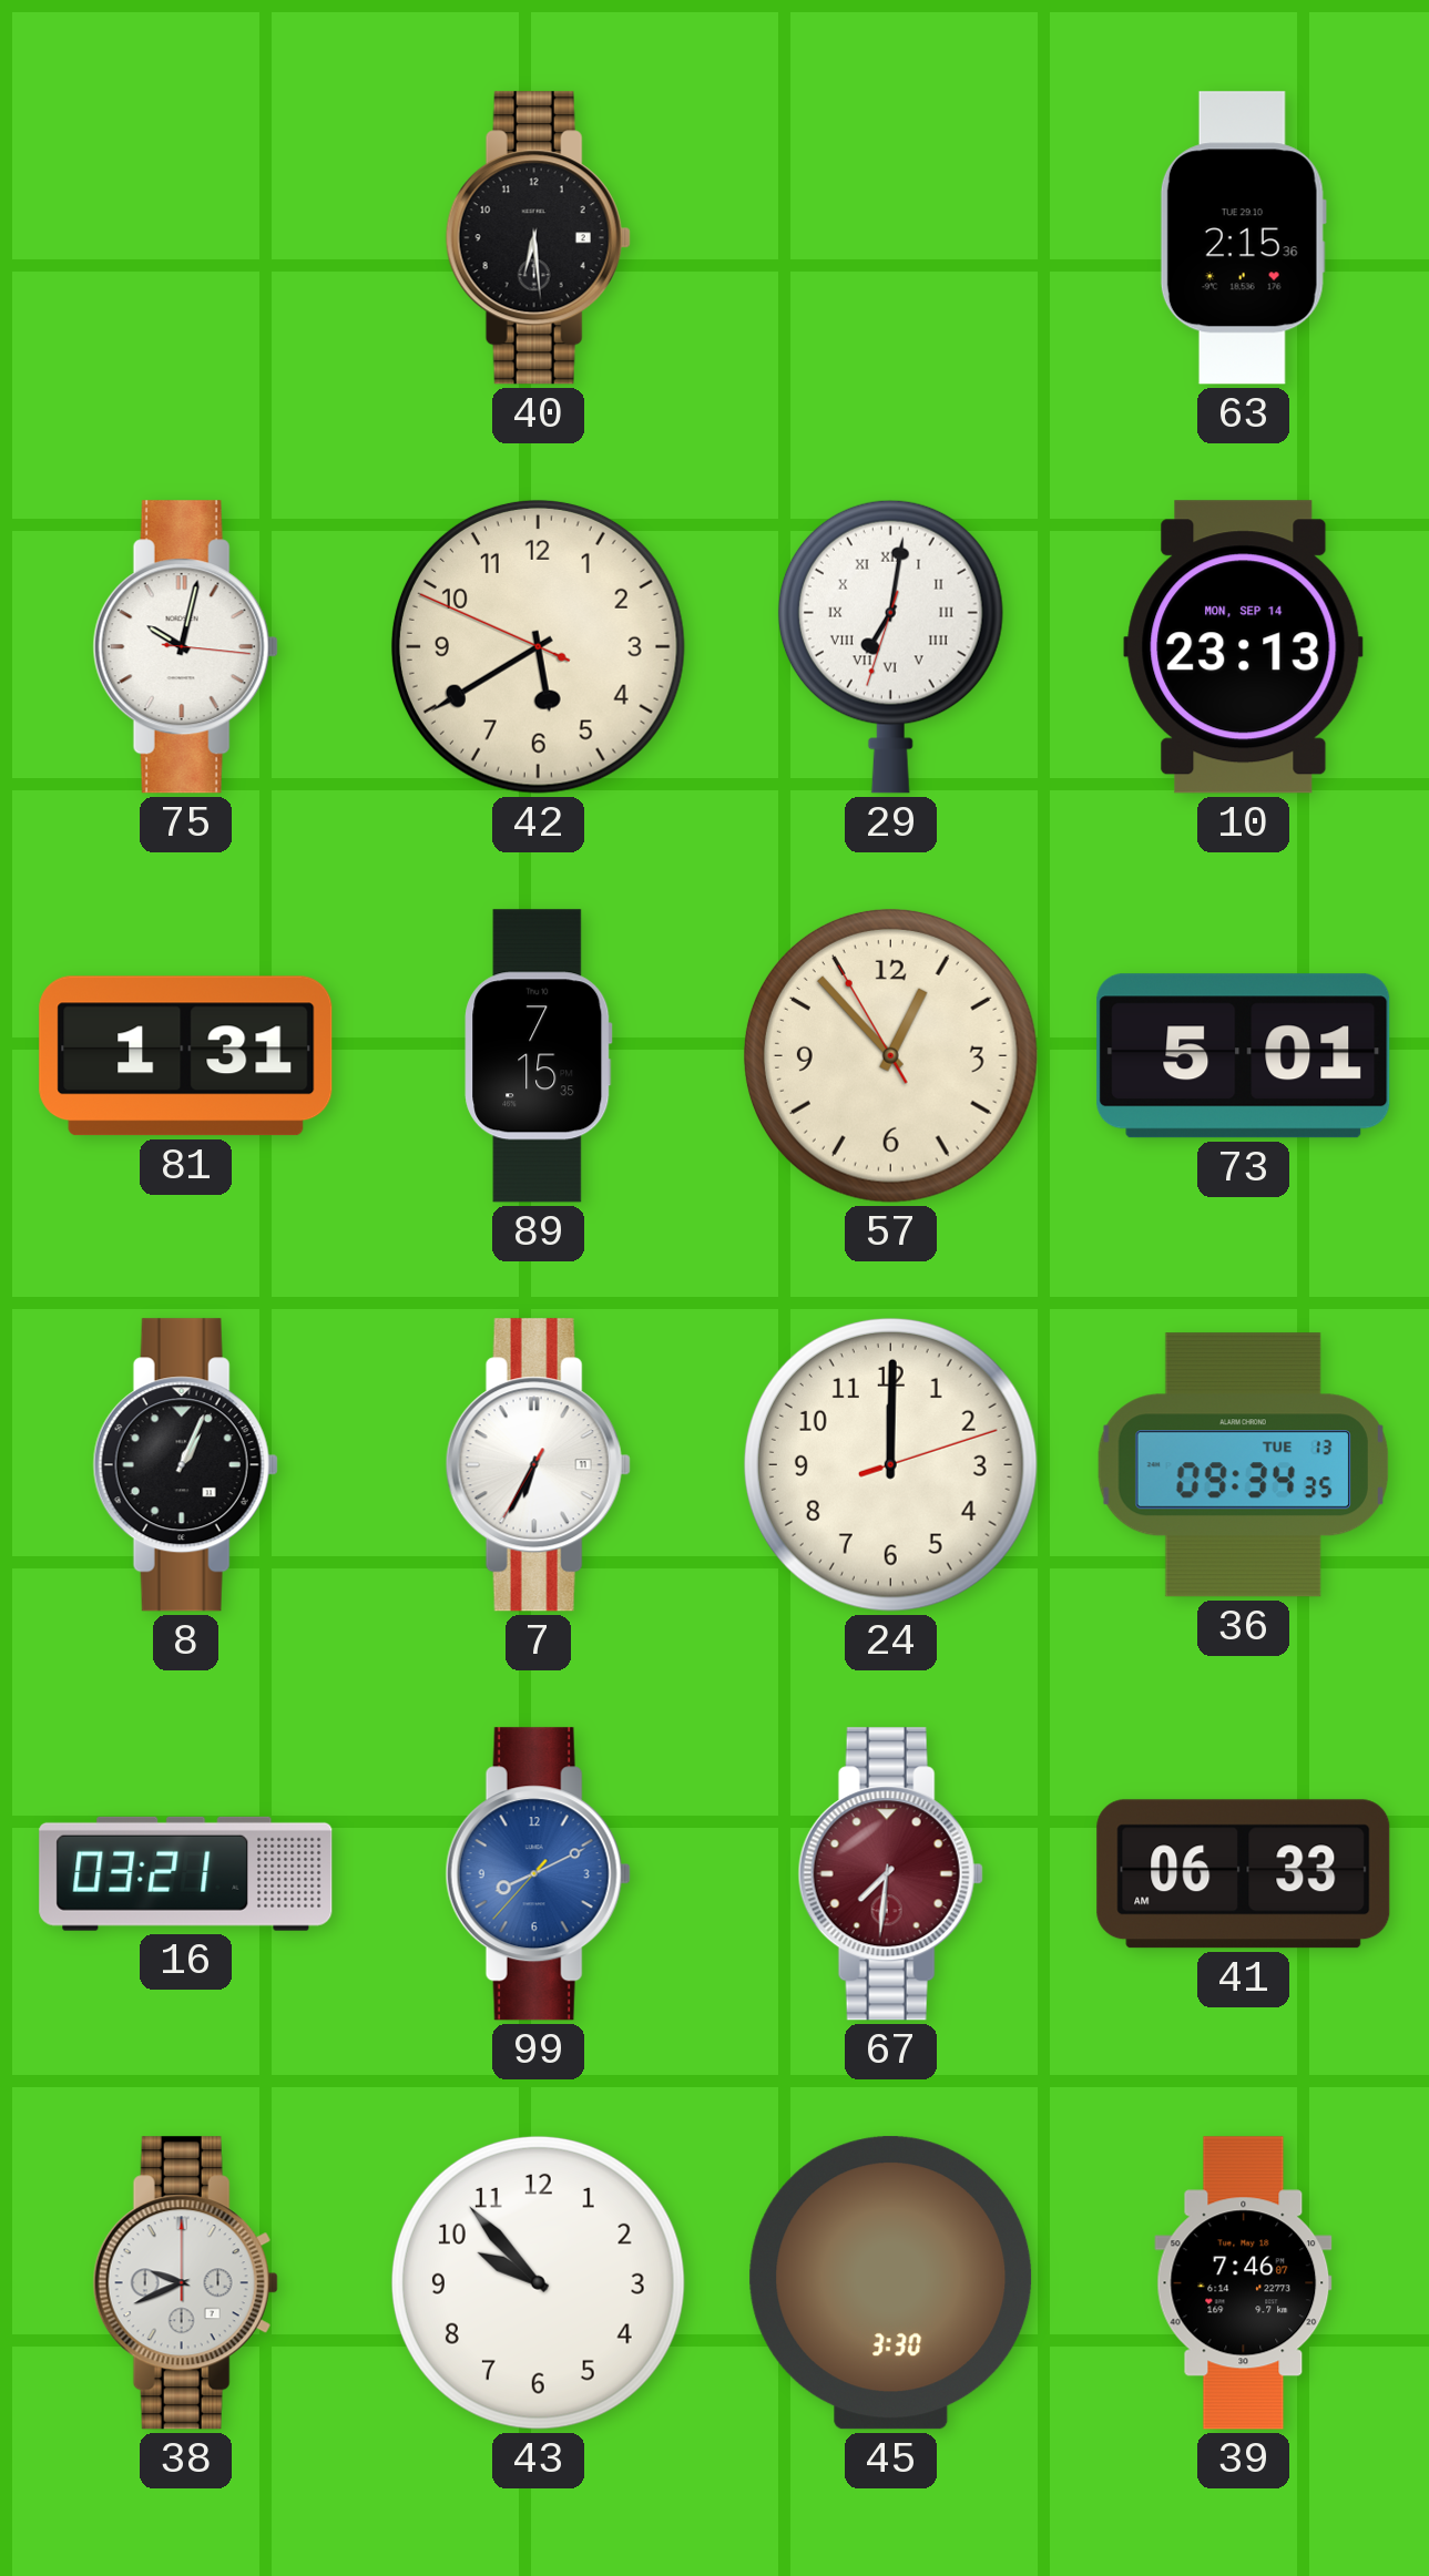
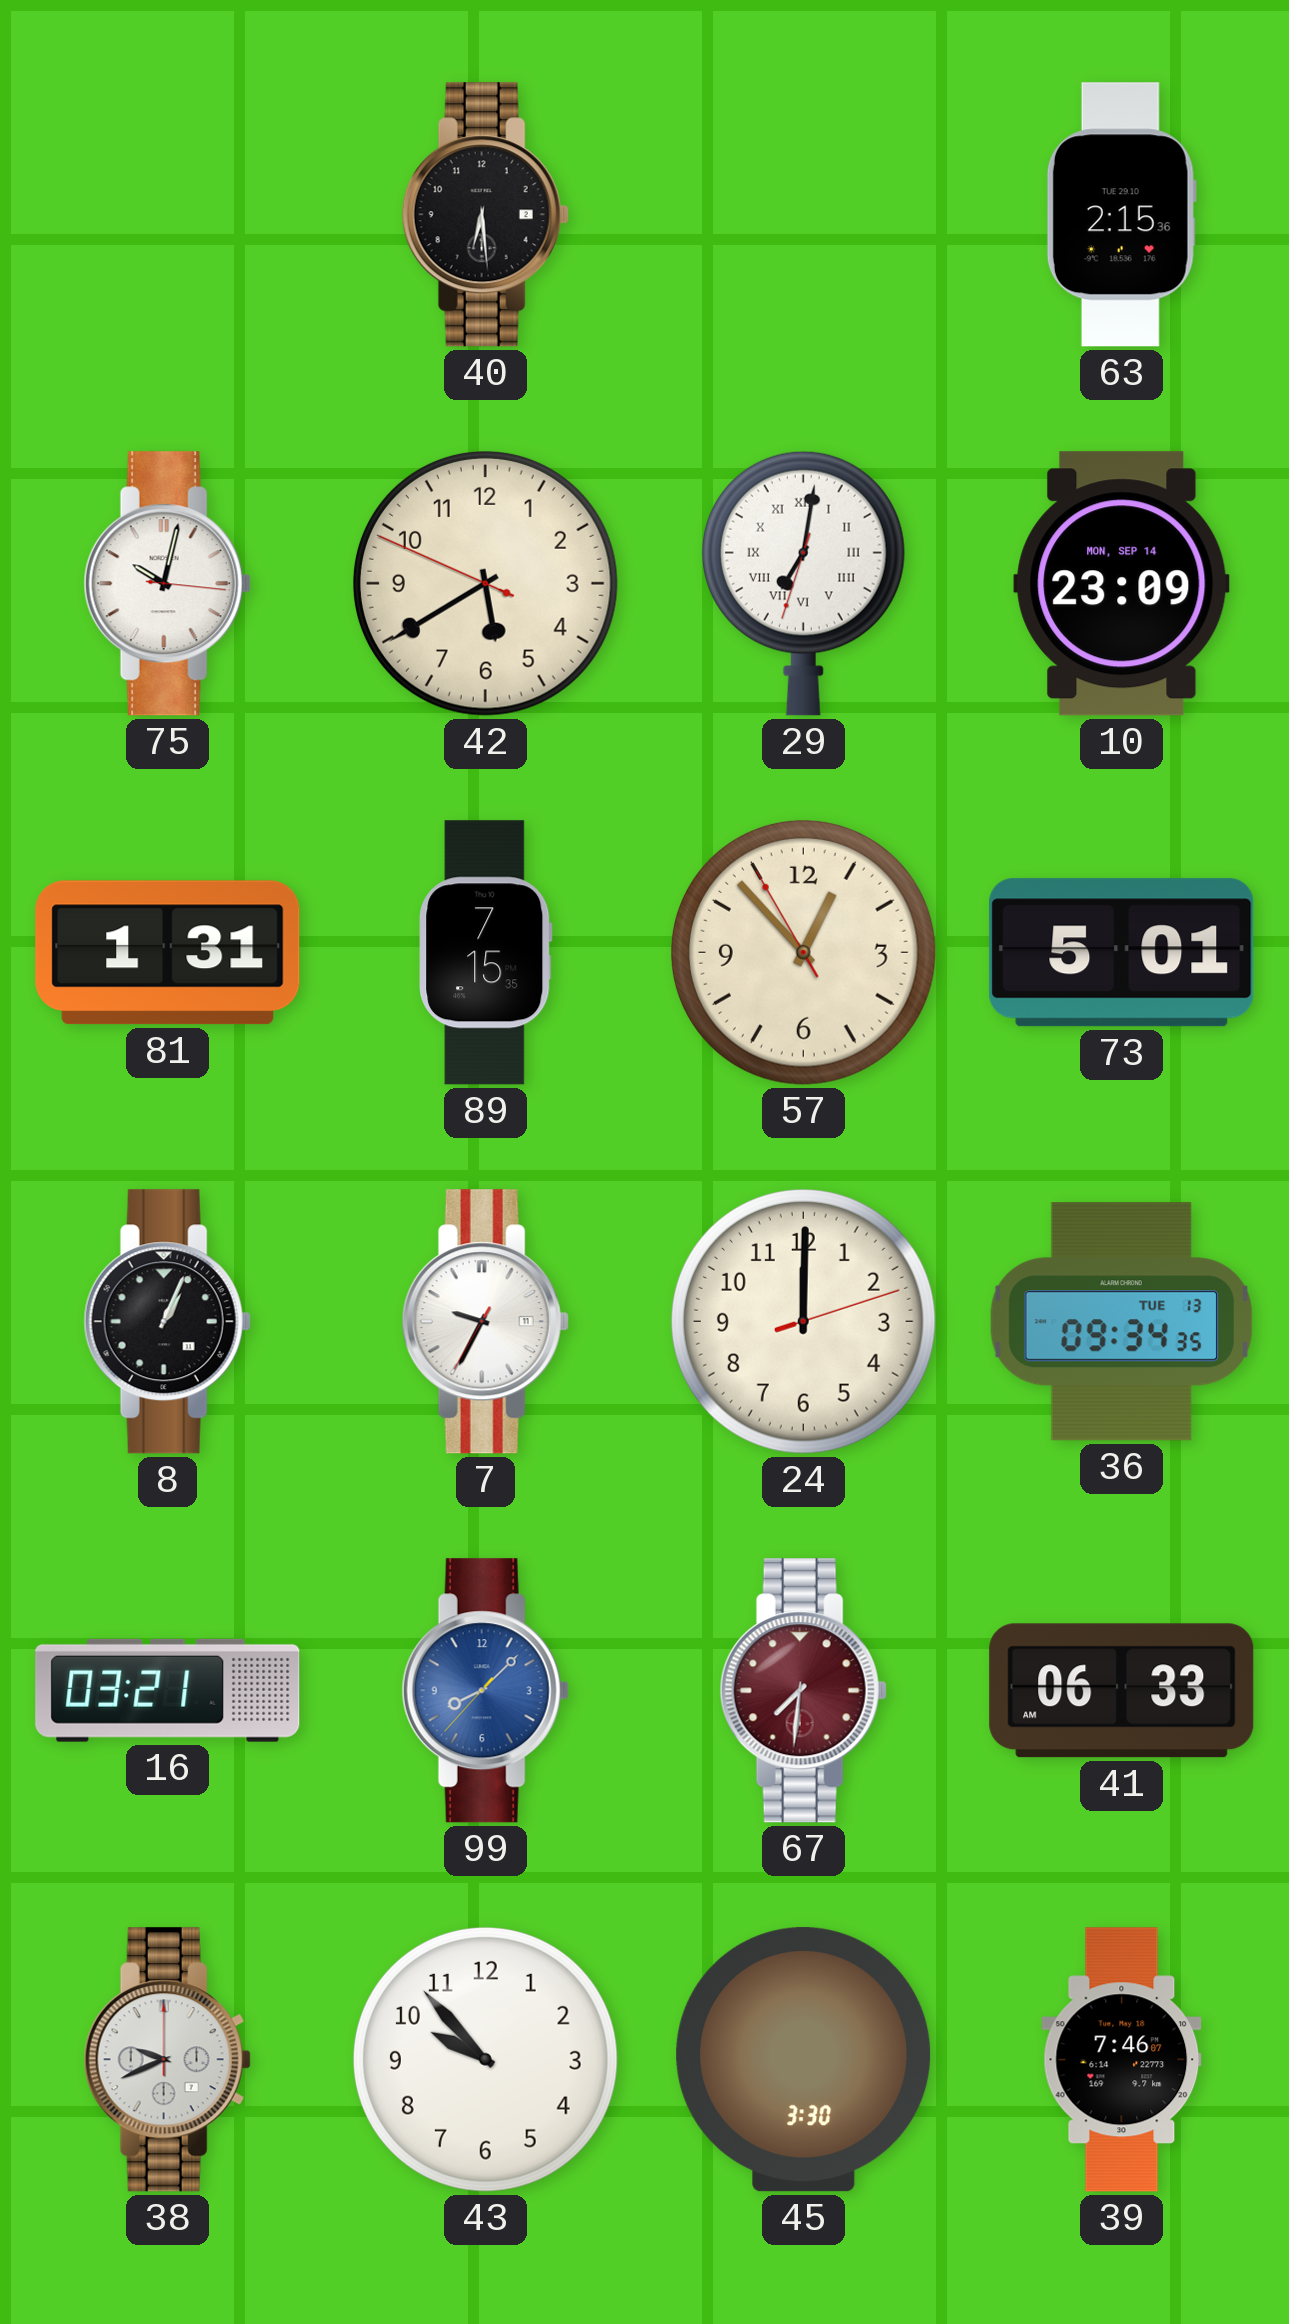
10: 23:13 -> 23:09
7: 6:34 -> 9:34
99: 8:10 -> 8:07
